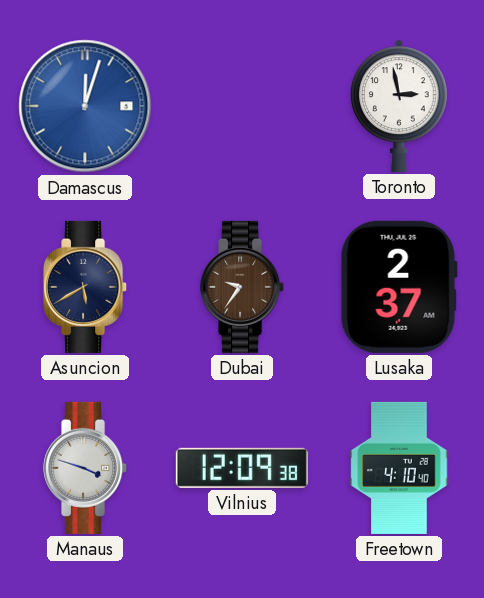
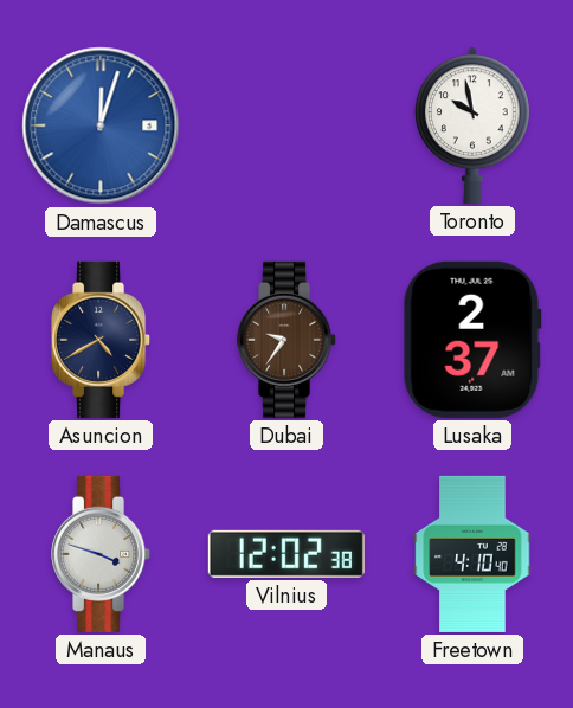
Toronto: 2:58 -> 9:58
Asuncion: 5:40 -> 4:40
Vilnius: 12:09 -> 12:02
